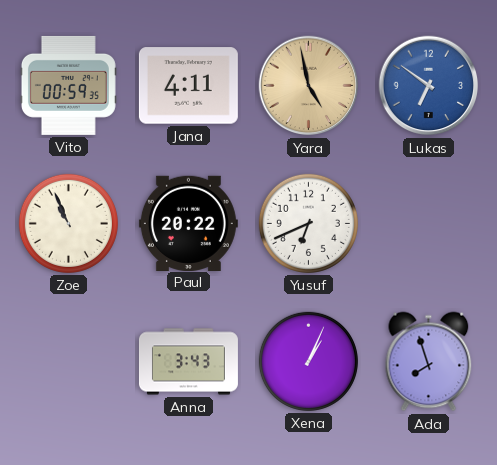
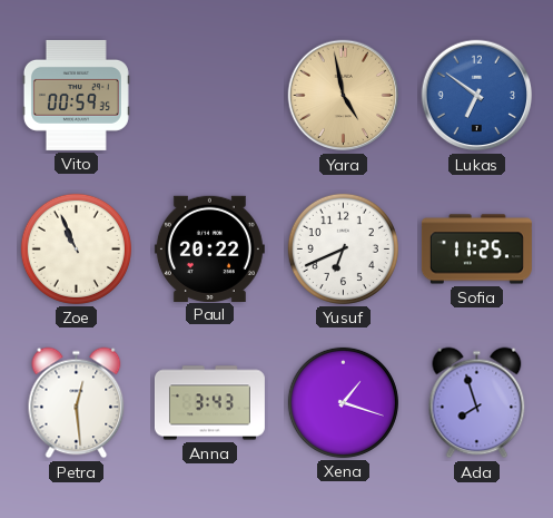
Jana: 4:11 -> none
Sofia: none -> 11:25
Petra: none -> 12:29
Xena: 1:04 -> 1:18
